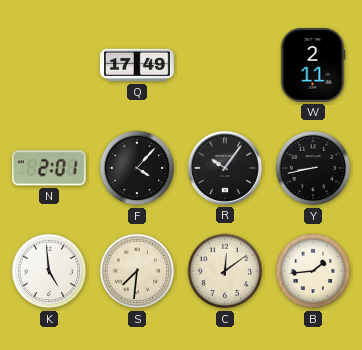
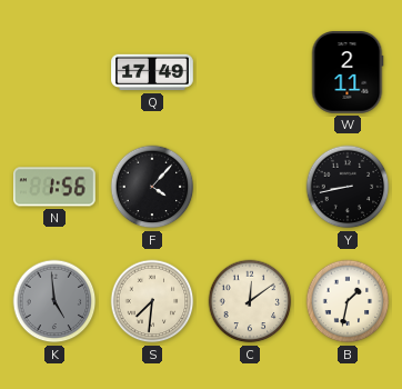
N: 2:01 -> 1:56
R: 10:06 -> none
K dial: white -> grey
B: 1:44 -> 1:32
